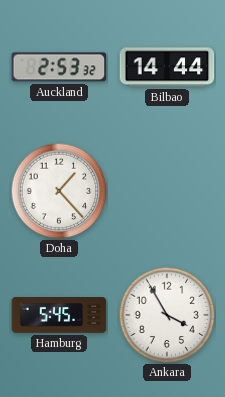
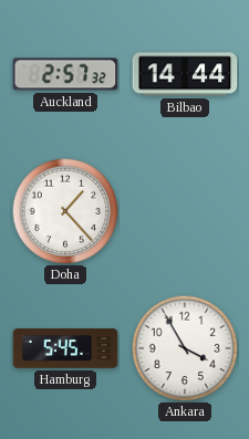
Auckland: 2:53 -> 2:57
